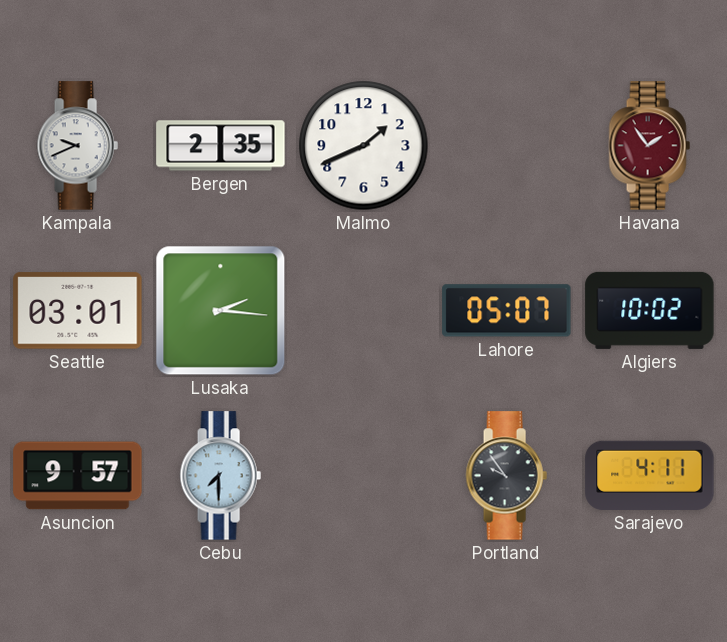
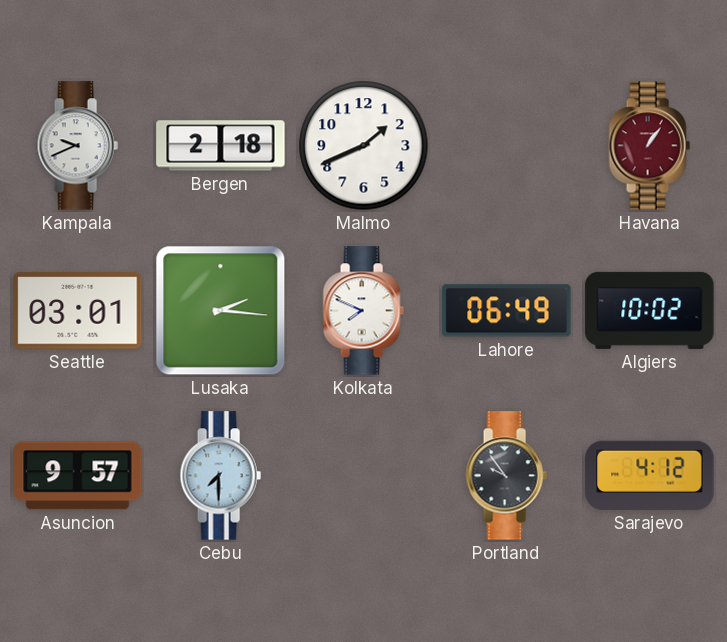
Bergen: 2:35 -> 2:18
Havana: 1:54 -> 1:06
Kolkata: none -> 7:49
Lahore: 05:07 -> 06:49
Sarajevo: 4:11 -> 4:12
